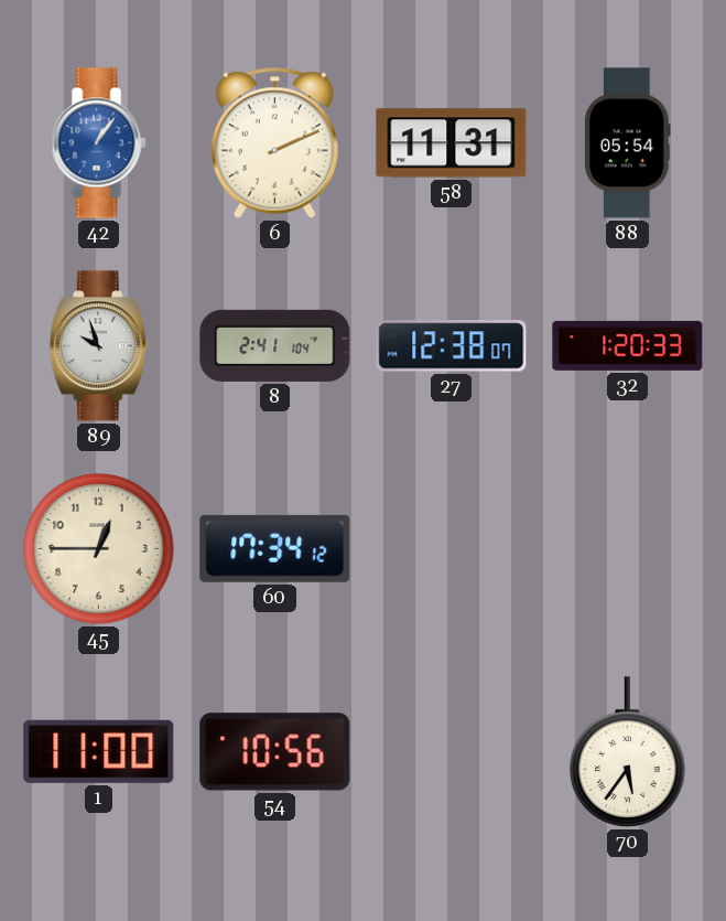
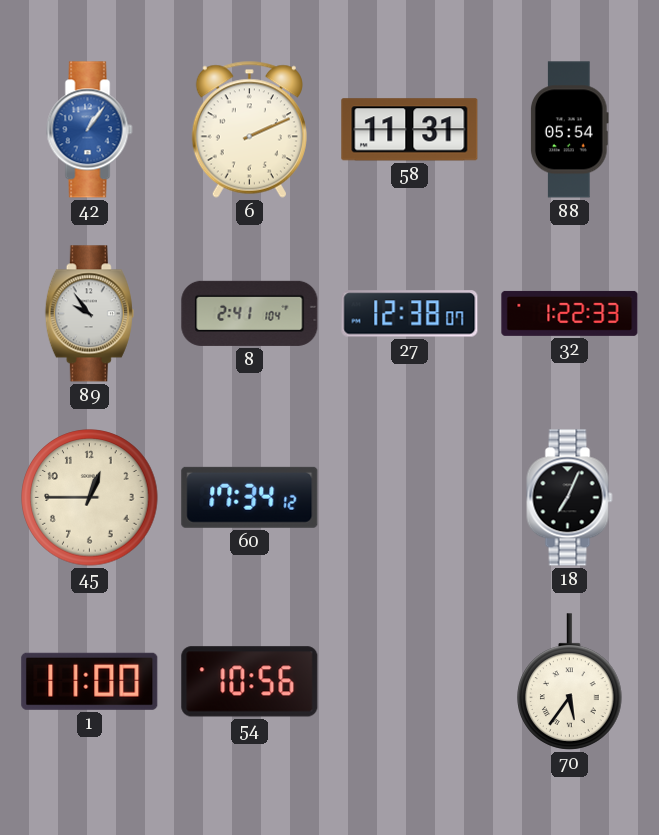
89: 9:57 -> 9:54
32: 1:20 -> 1:22
18: none -> 7:04
